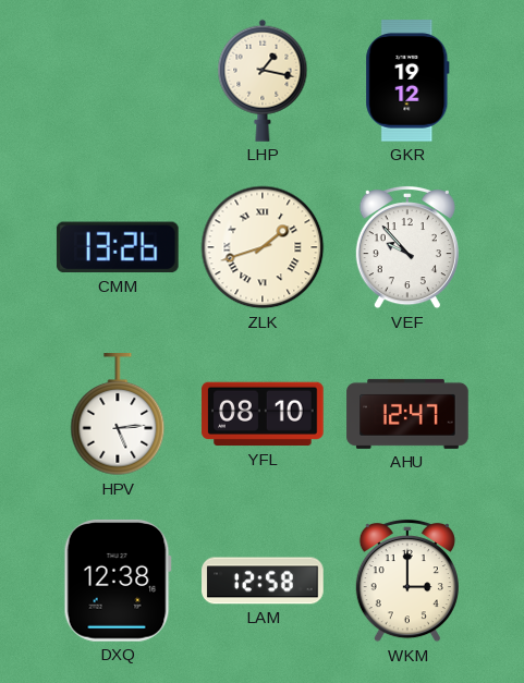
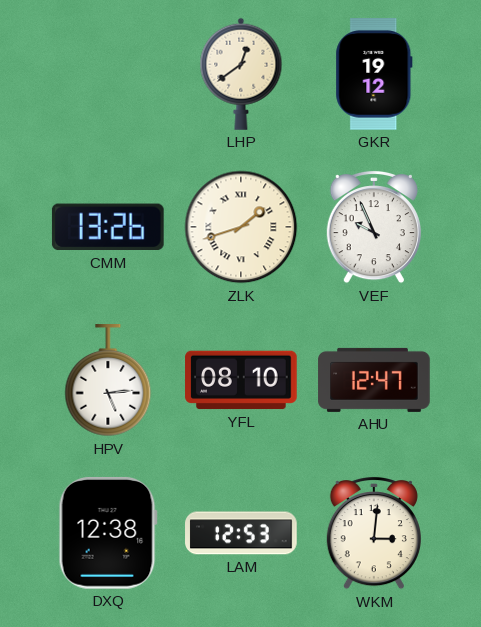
LHP: 1:17 -> 12:39
VEF: 9:53 -> 9:56
LAM: 12:58 -> 12:53
WKM: 3:00 -> 3:01
